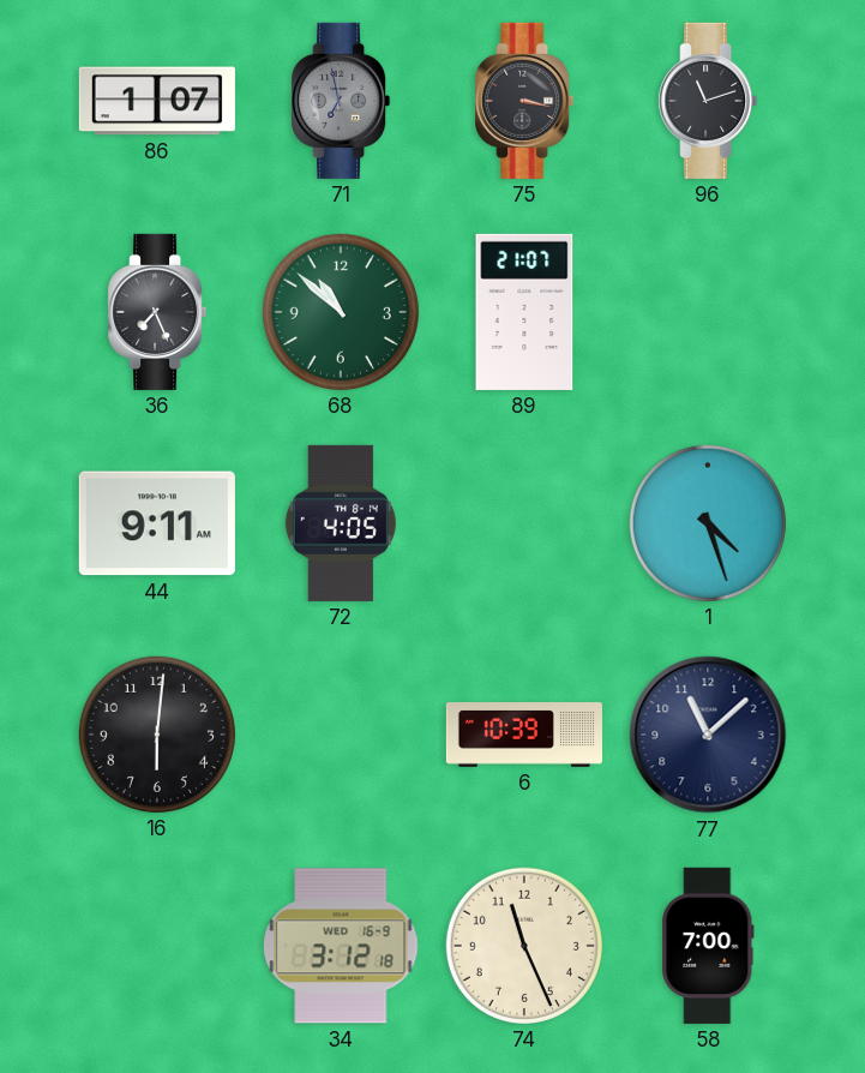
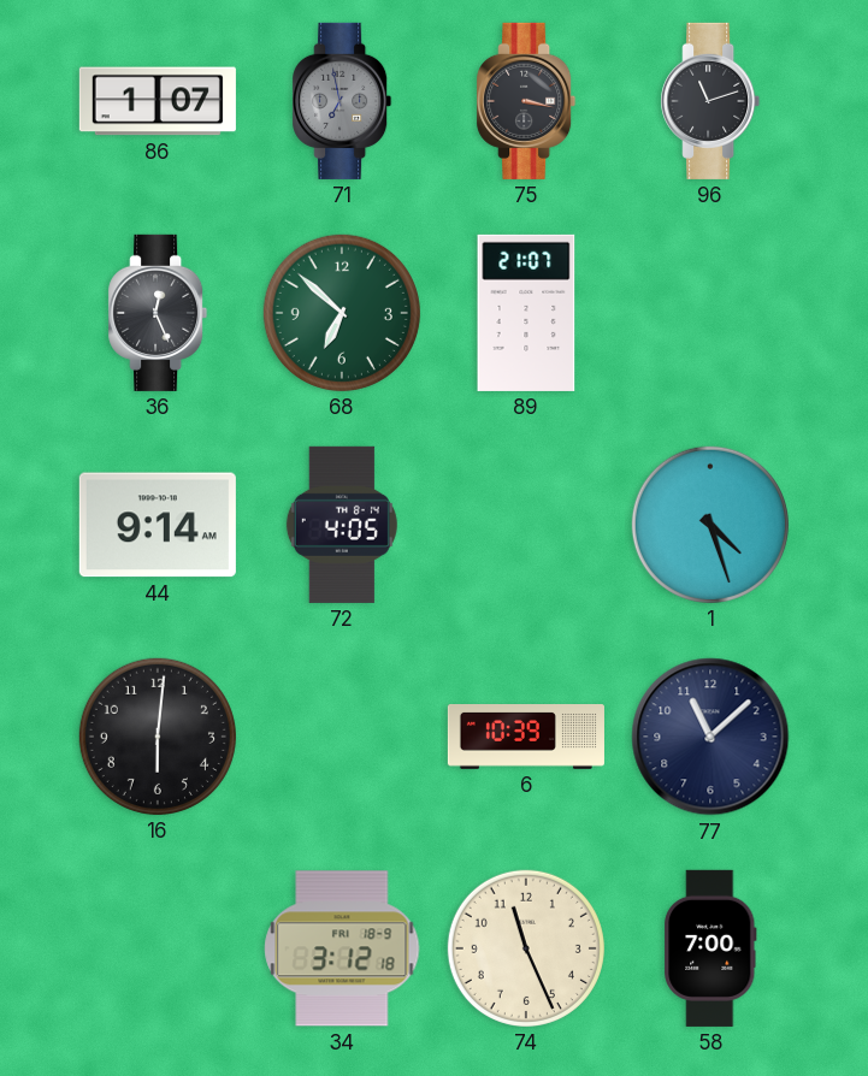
36: 7:26 -> 12:26
68: 10:52 -> 6:52
44: 9:11 -> 9:14
34 date: WED 16-9 -> FRI 18-9
